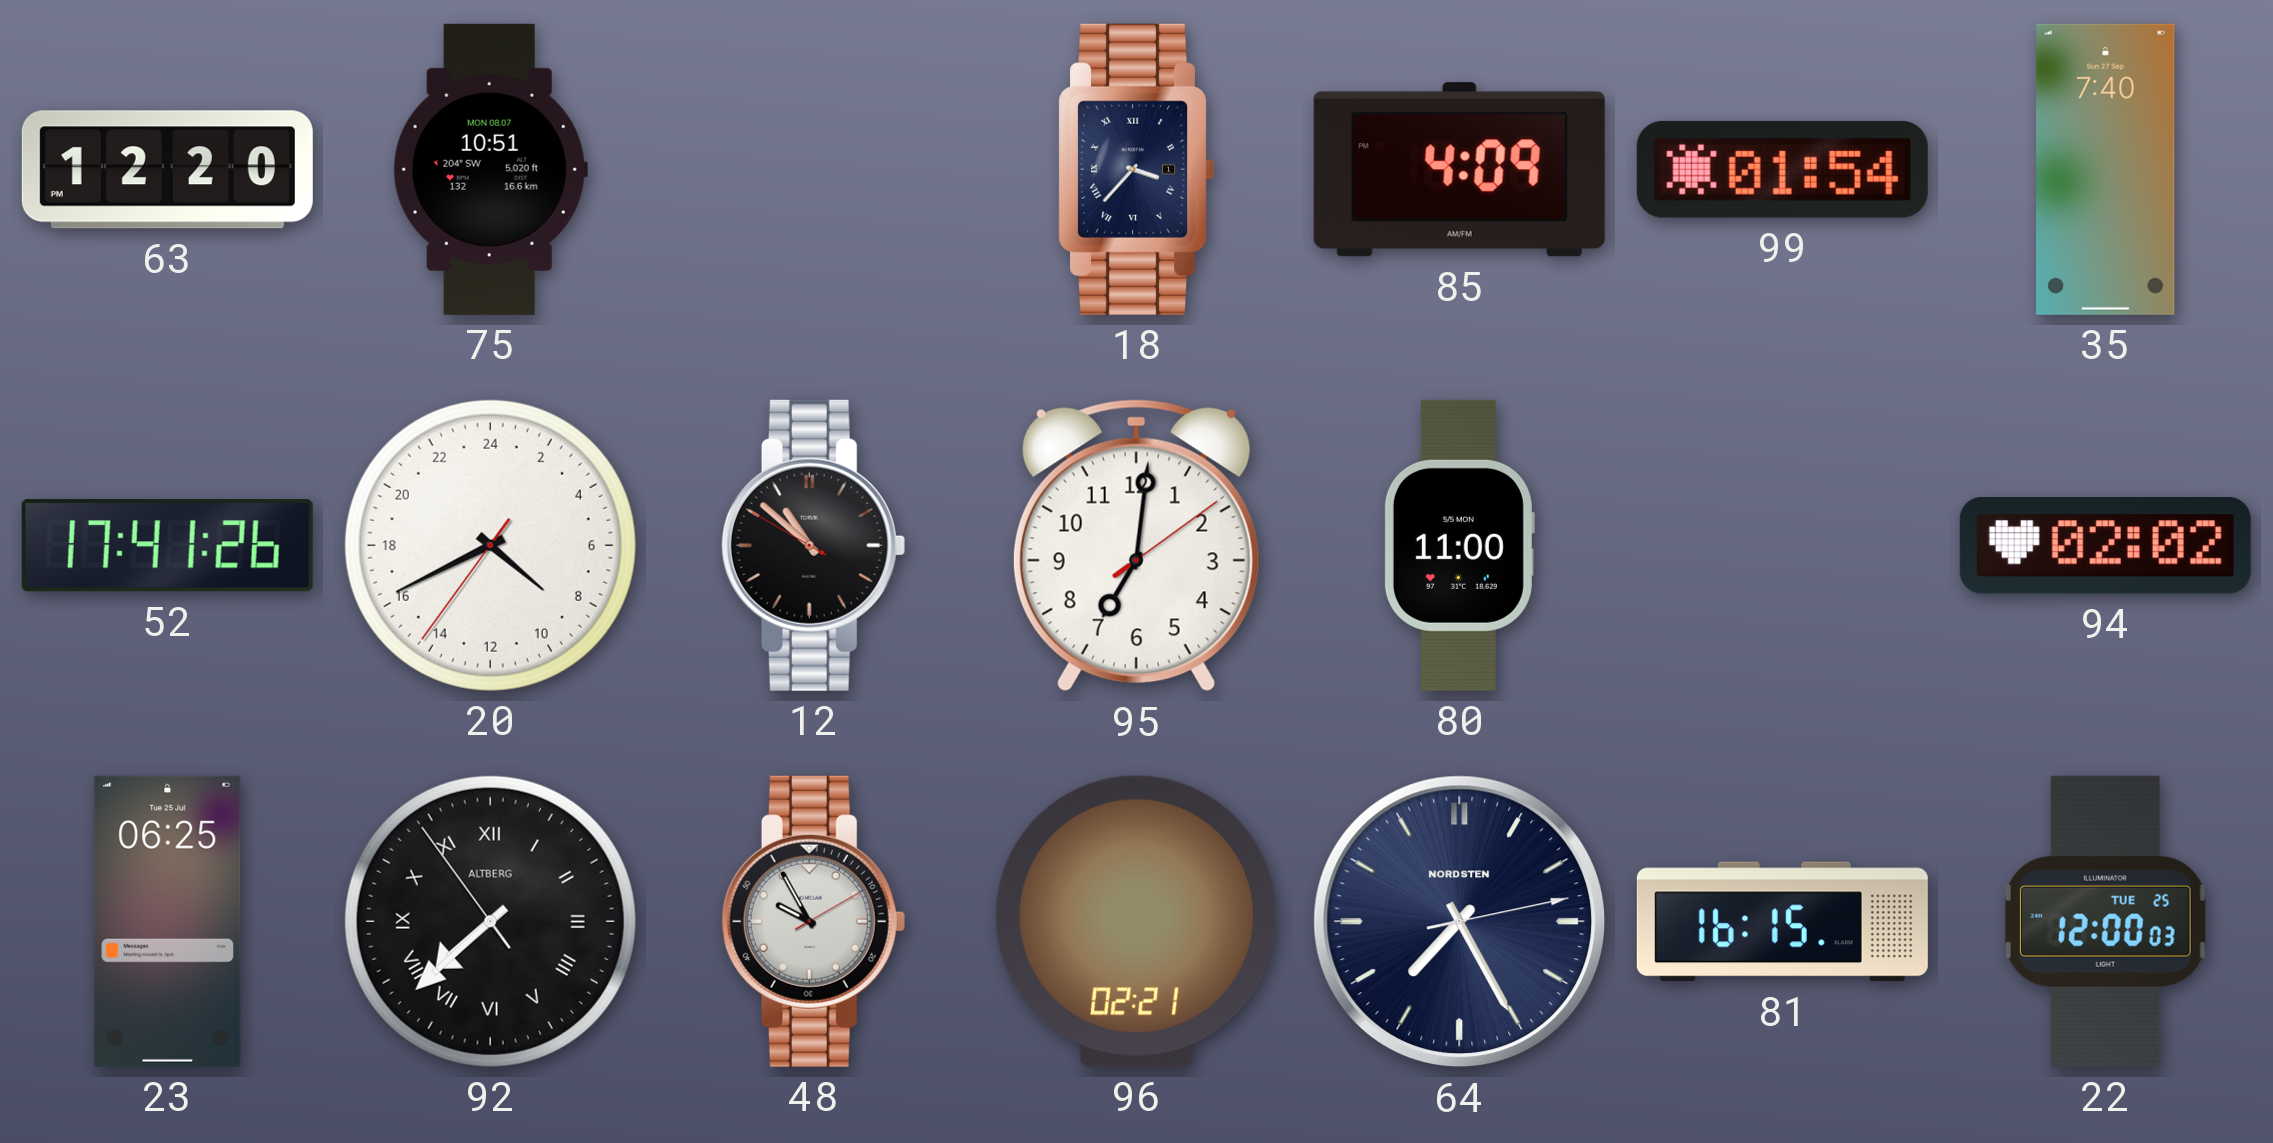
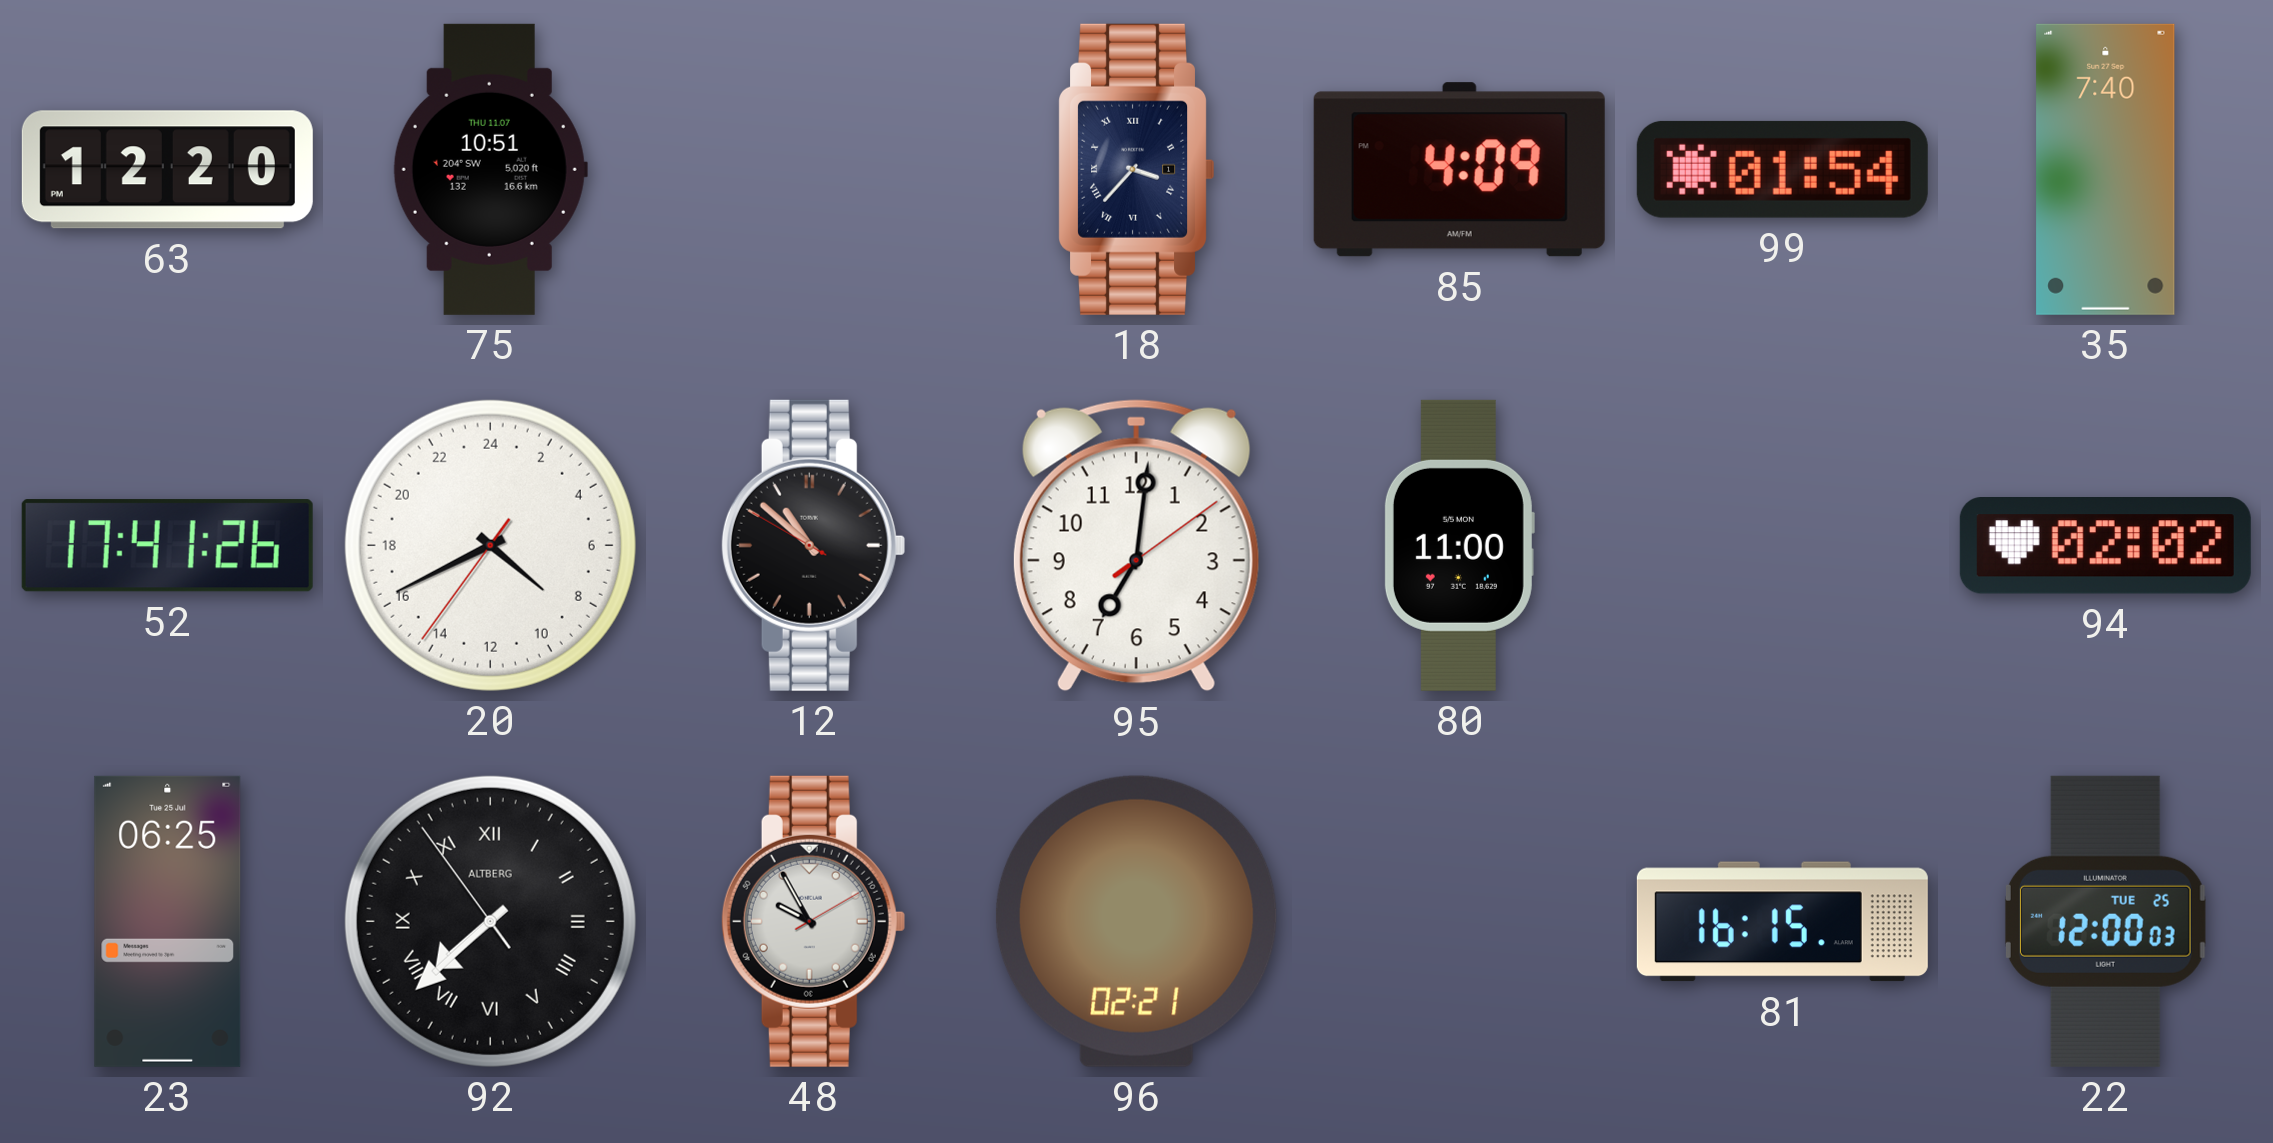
75 date: MON 08.07 -> THU 11.07
64: 7:25 -> none
